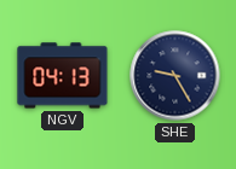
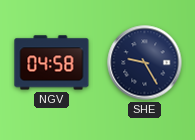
NGV: 04:13 -> 04:58
